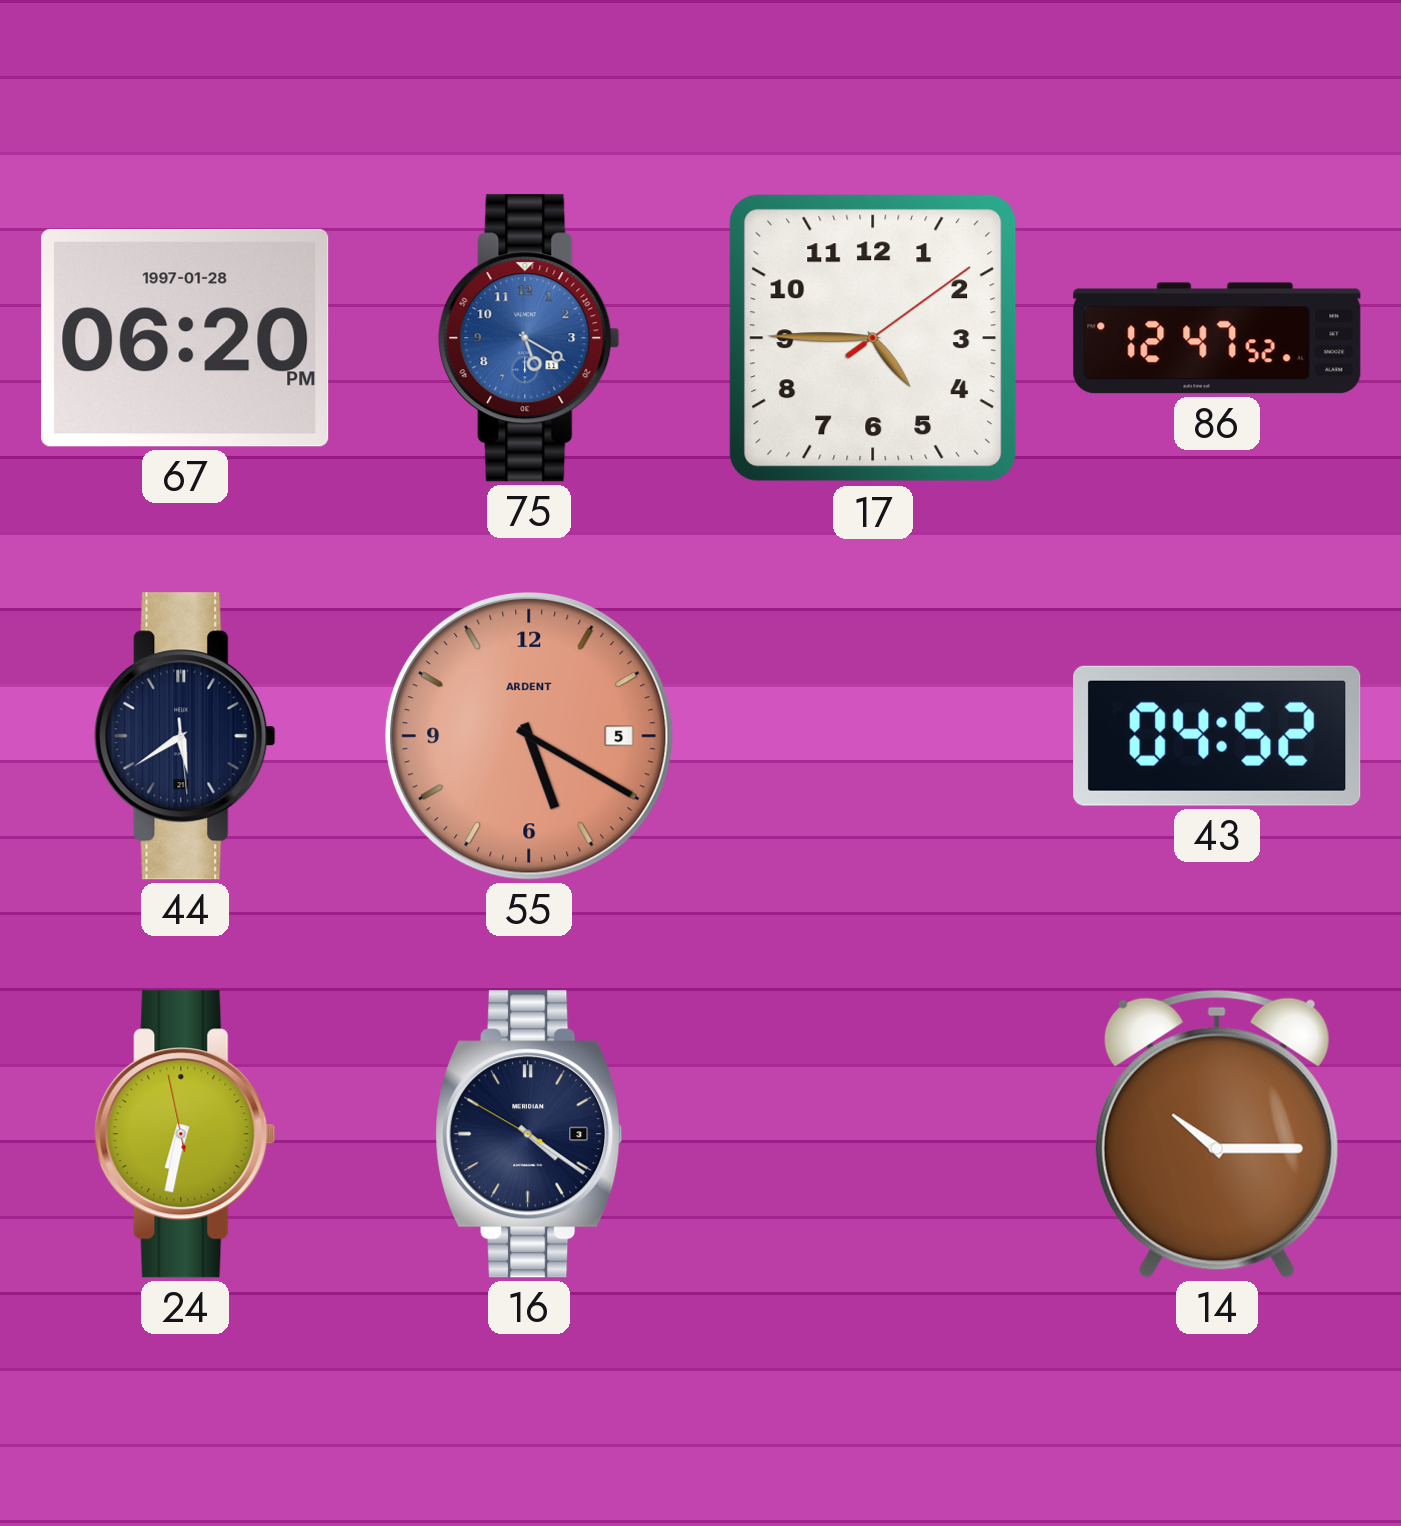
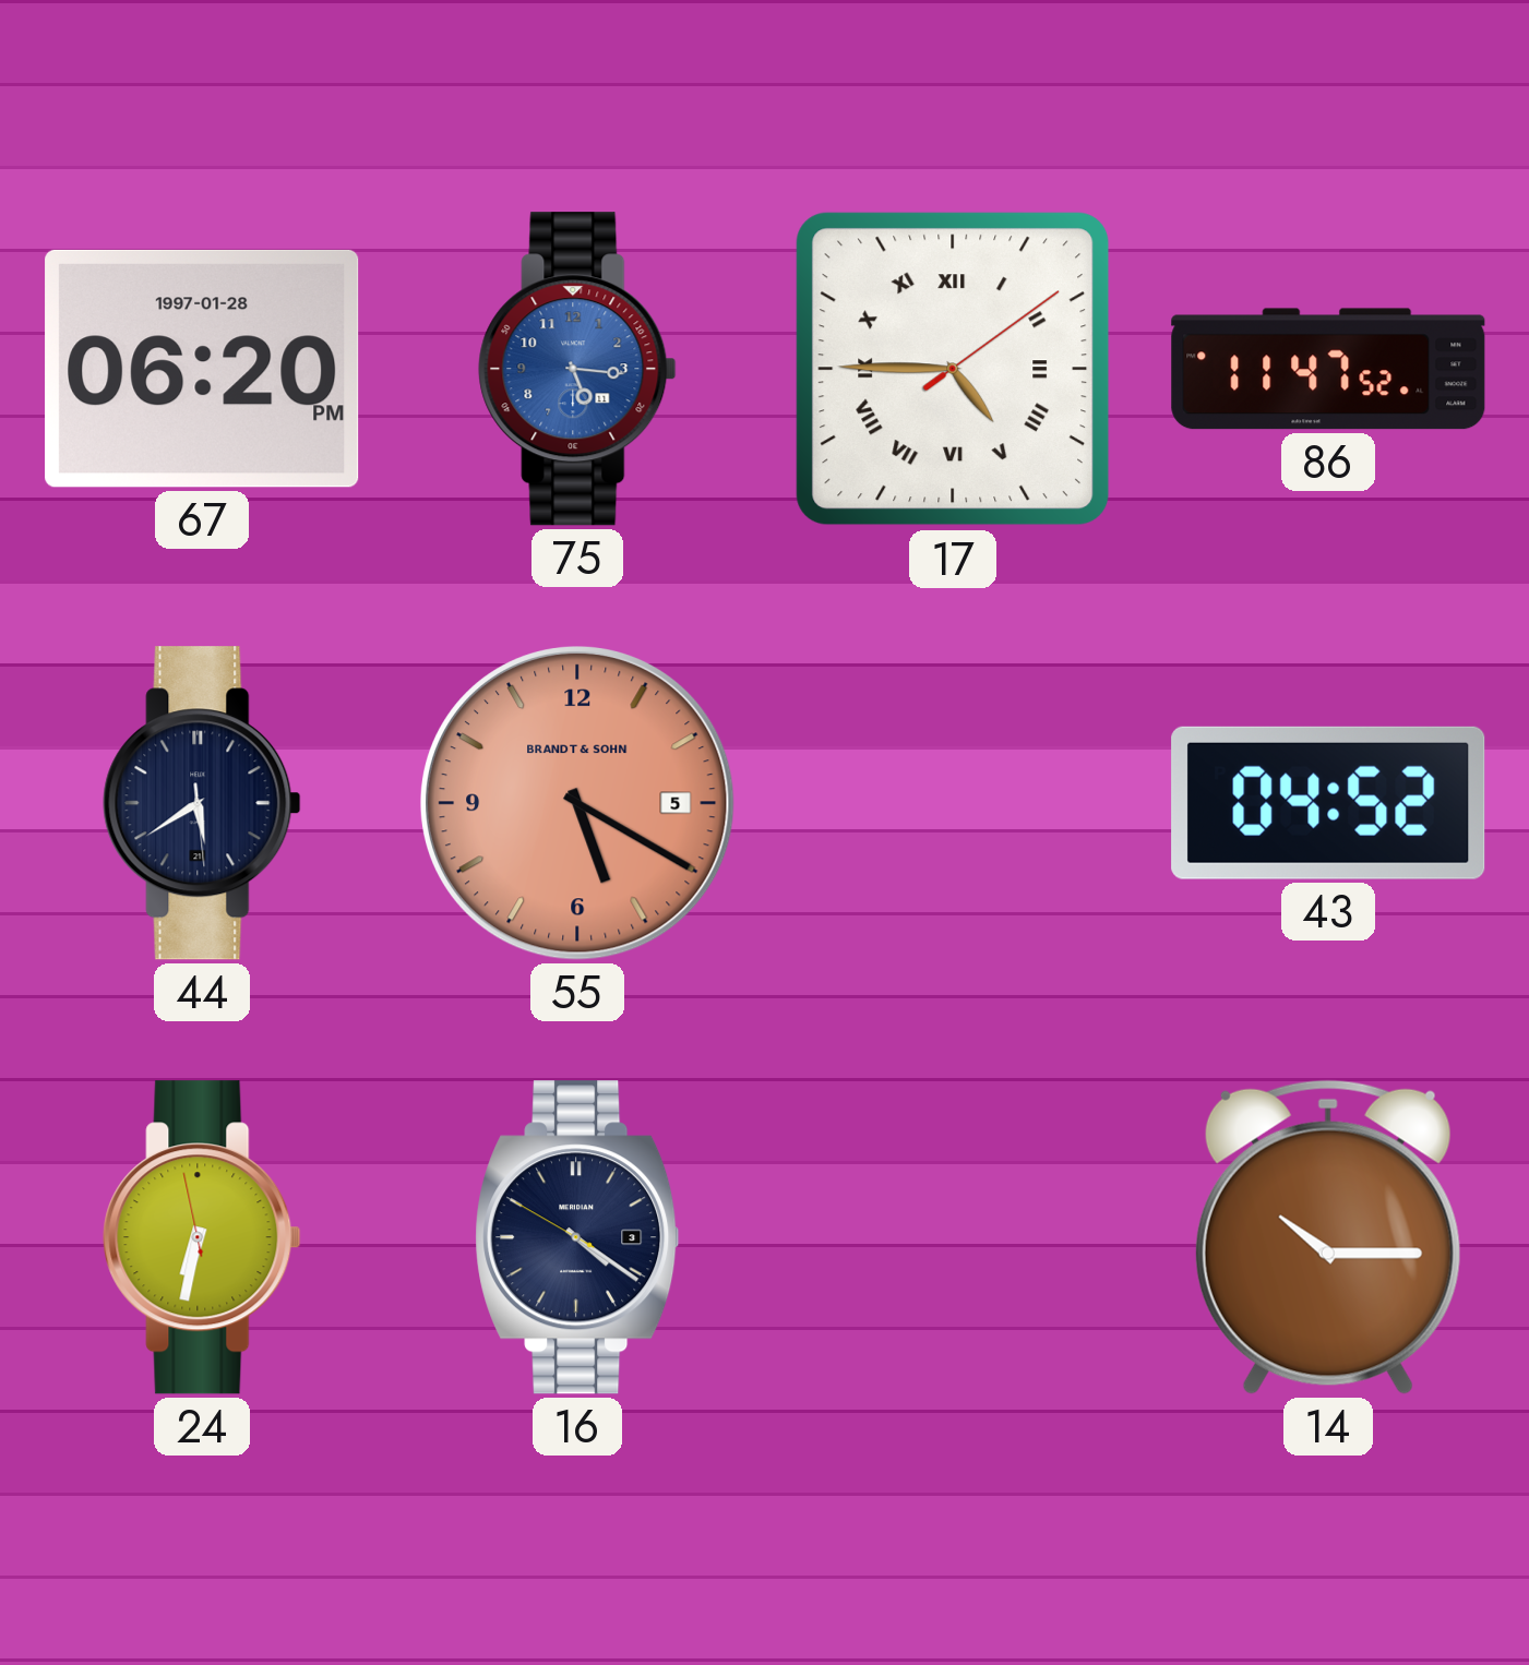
75: 5:20 -> 5:16
17 numerals: Arabic -> Roman
86: 12:47 -> 11:47
55 brand: ARDENT -> BRANDT & SOHN
